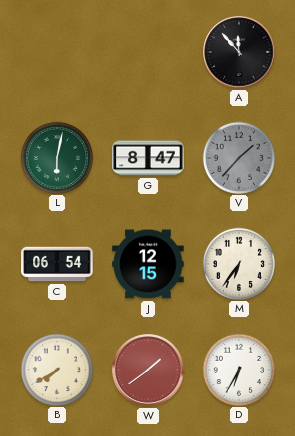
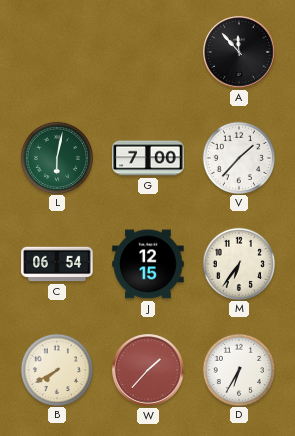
G: 8:47 -> 7:00
V dial: grey -> white
W: 1:39 -> 1:37
